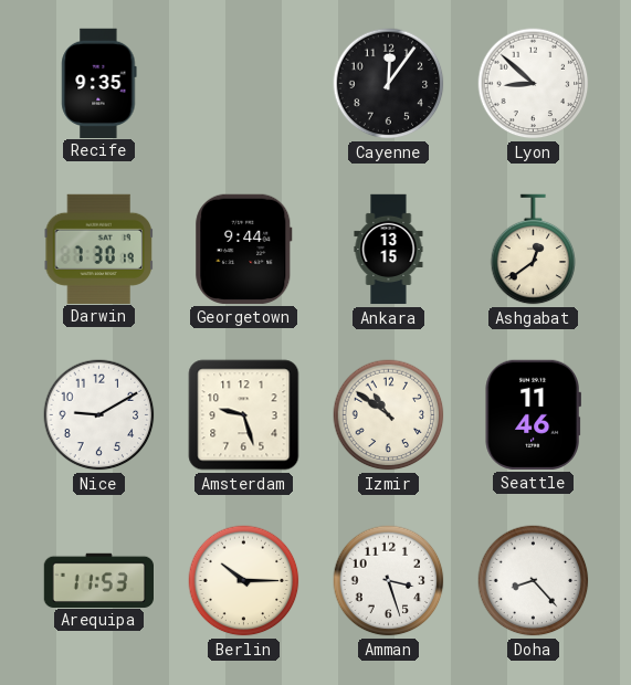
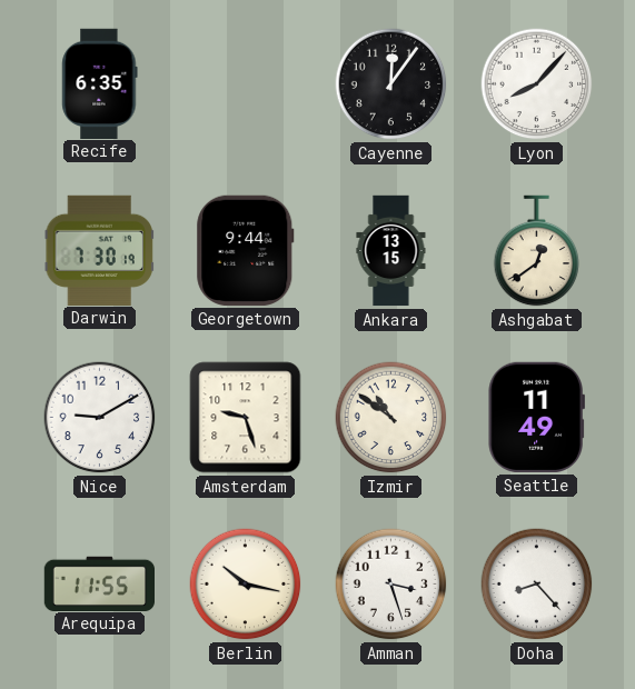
Recife: 9:35 -> 6:35
Lyon: 8:52 -> 8:07
Seattle: 11:46 -> 11:49
Arequipa: 11:53 -> 11:55
Berlin: 10:15 -> 10:17
